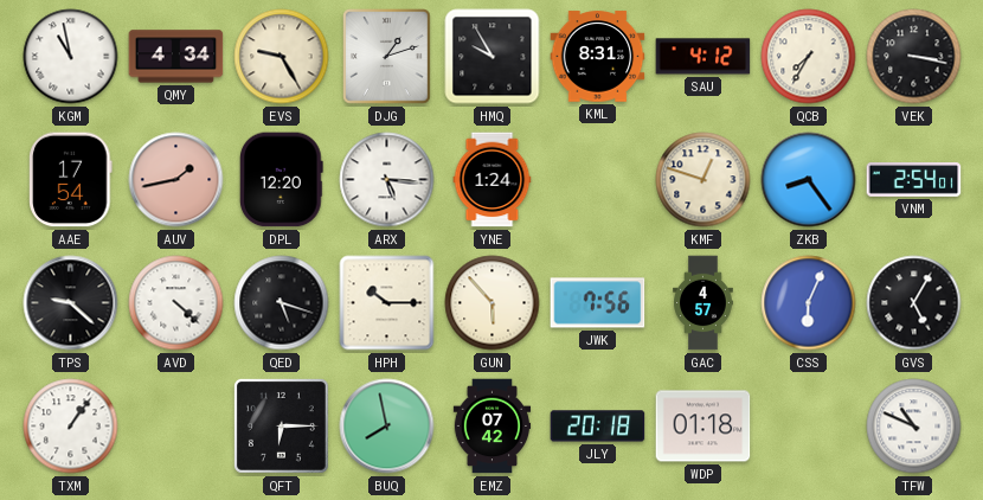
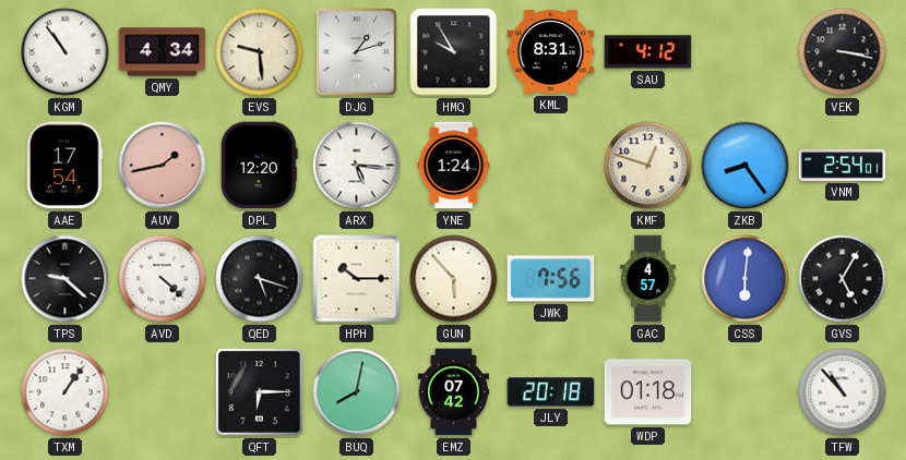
KGM: 10:58 -> 10:54
EVS: 9:25 -> 9:29
QCB: 7:35 -> none
CSS: 6:04 -> 6:01
BUQ: 7:58 -> 8:02
TFW: 10:49 -> 10:53
